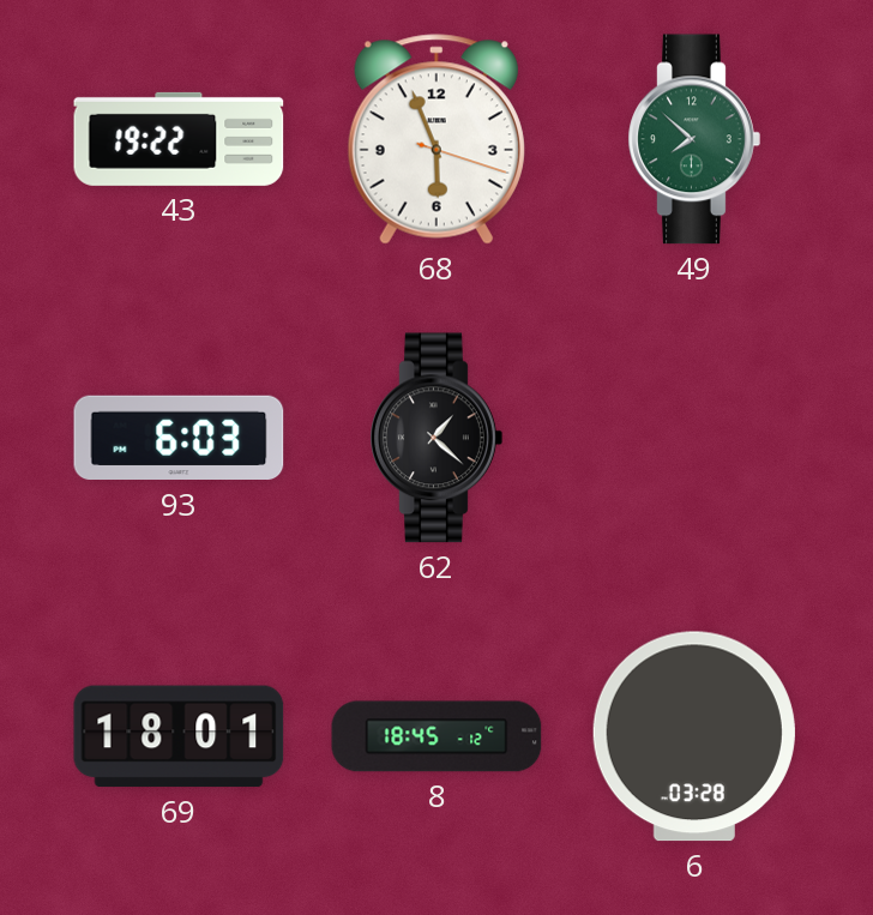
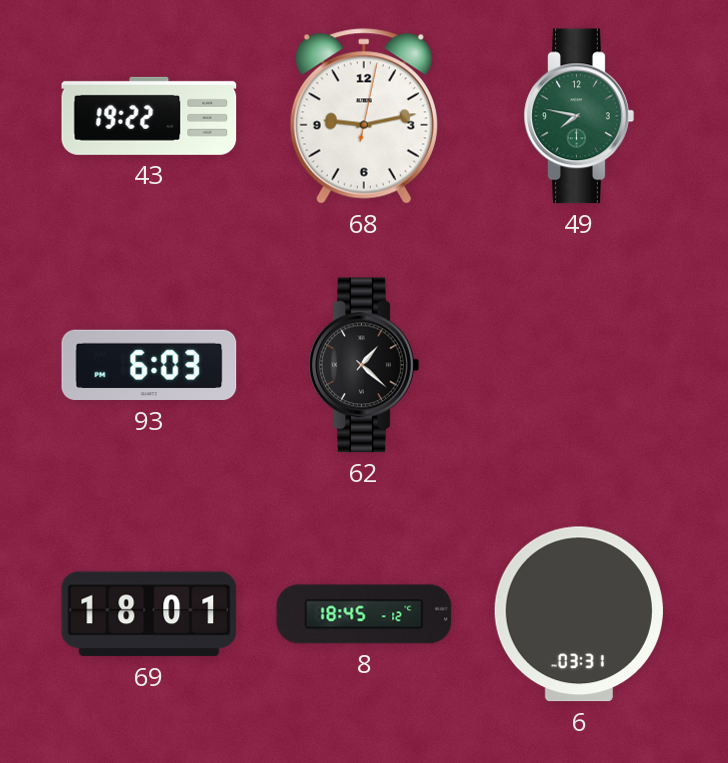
68: 5:56 -> 9:13
49: 7:52 -> 7:47
6: 03:28 -> 03:31
